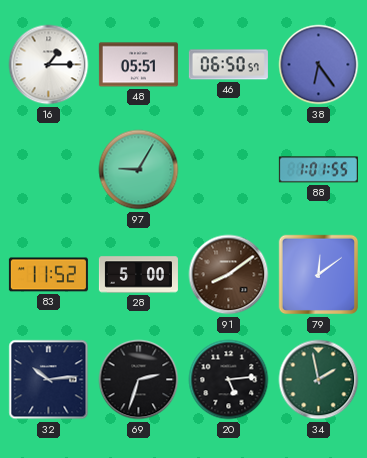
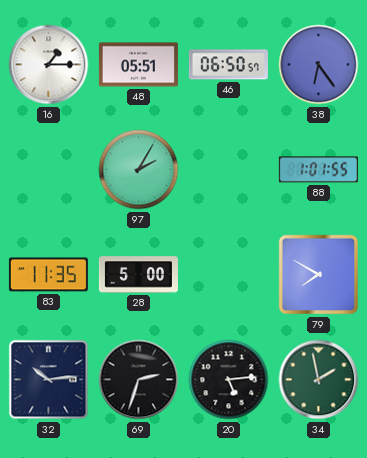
97: 9:05 -> 2:05
83: 11:52 -> 11:35
91: 8:09 -> none
79: 12:09 -> 7:50
